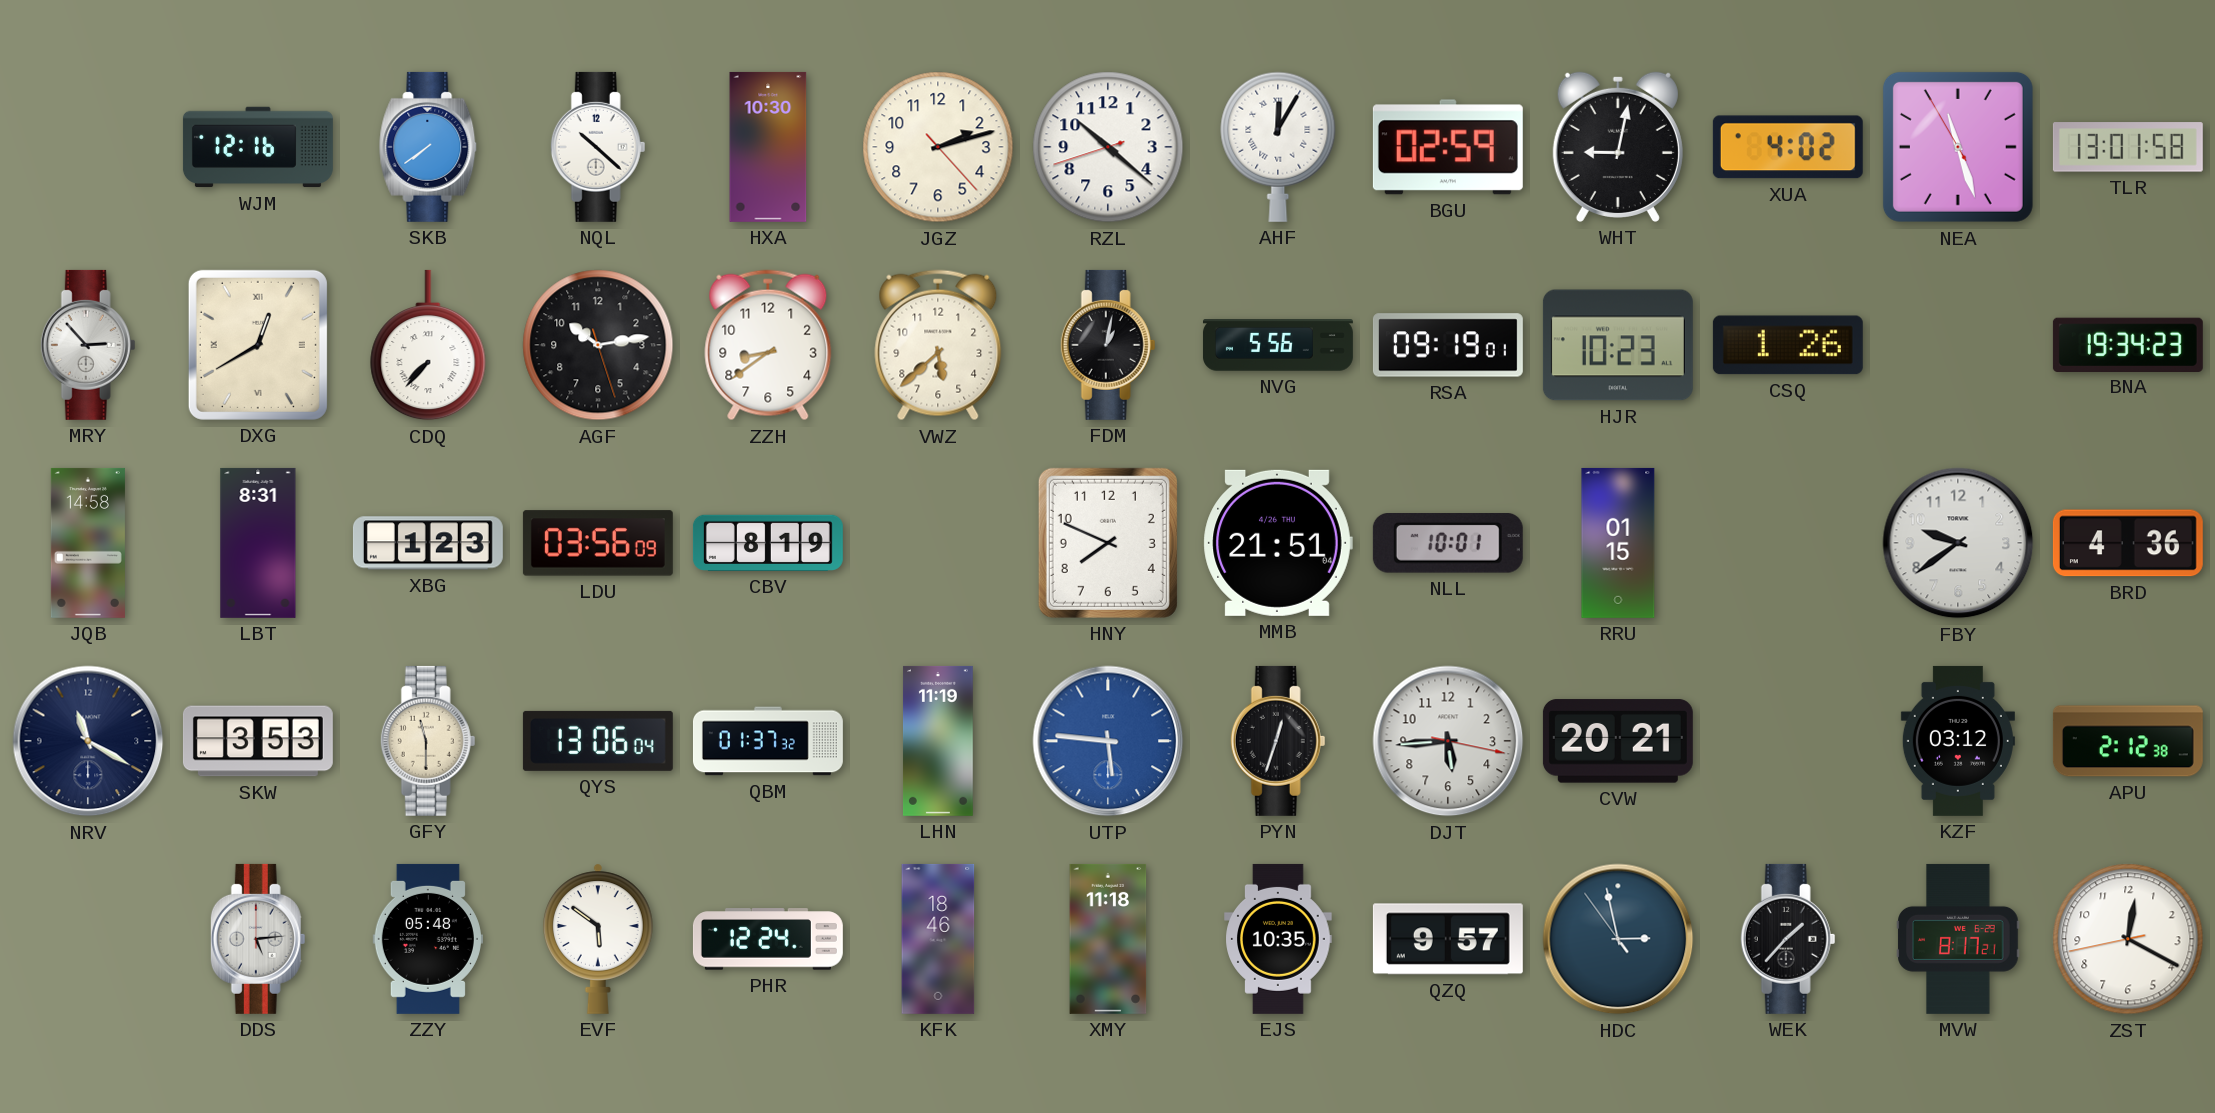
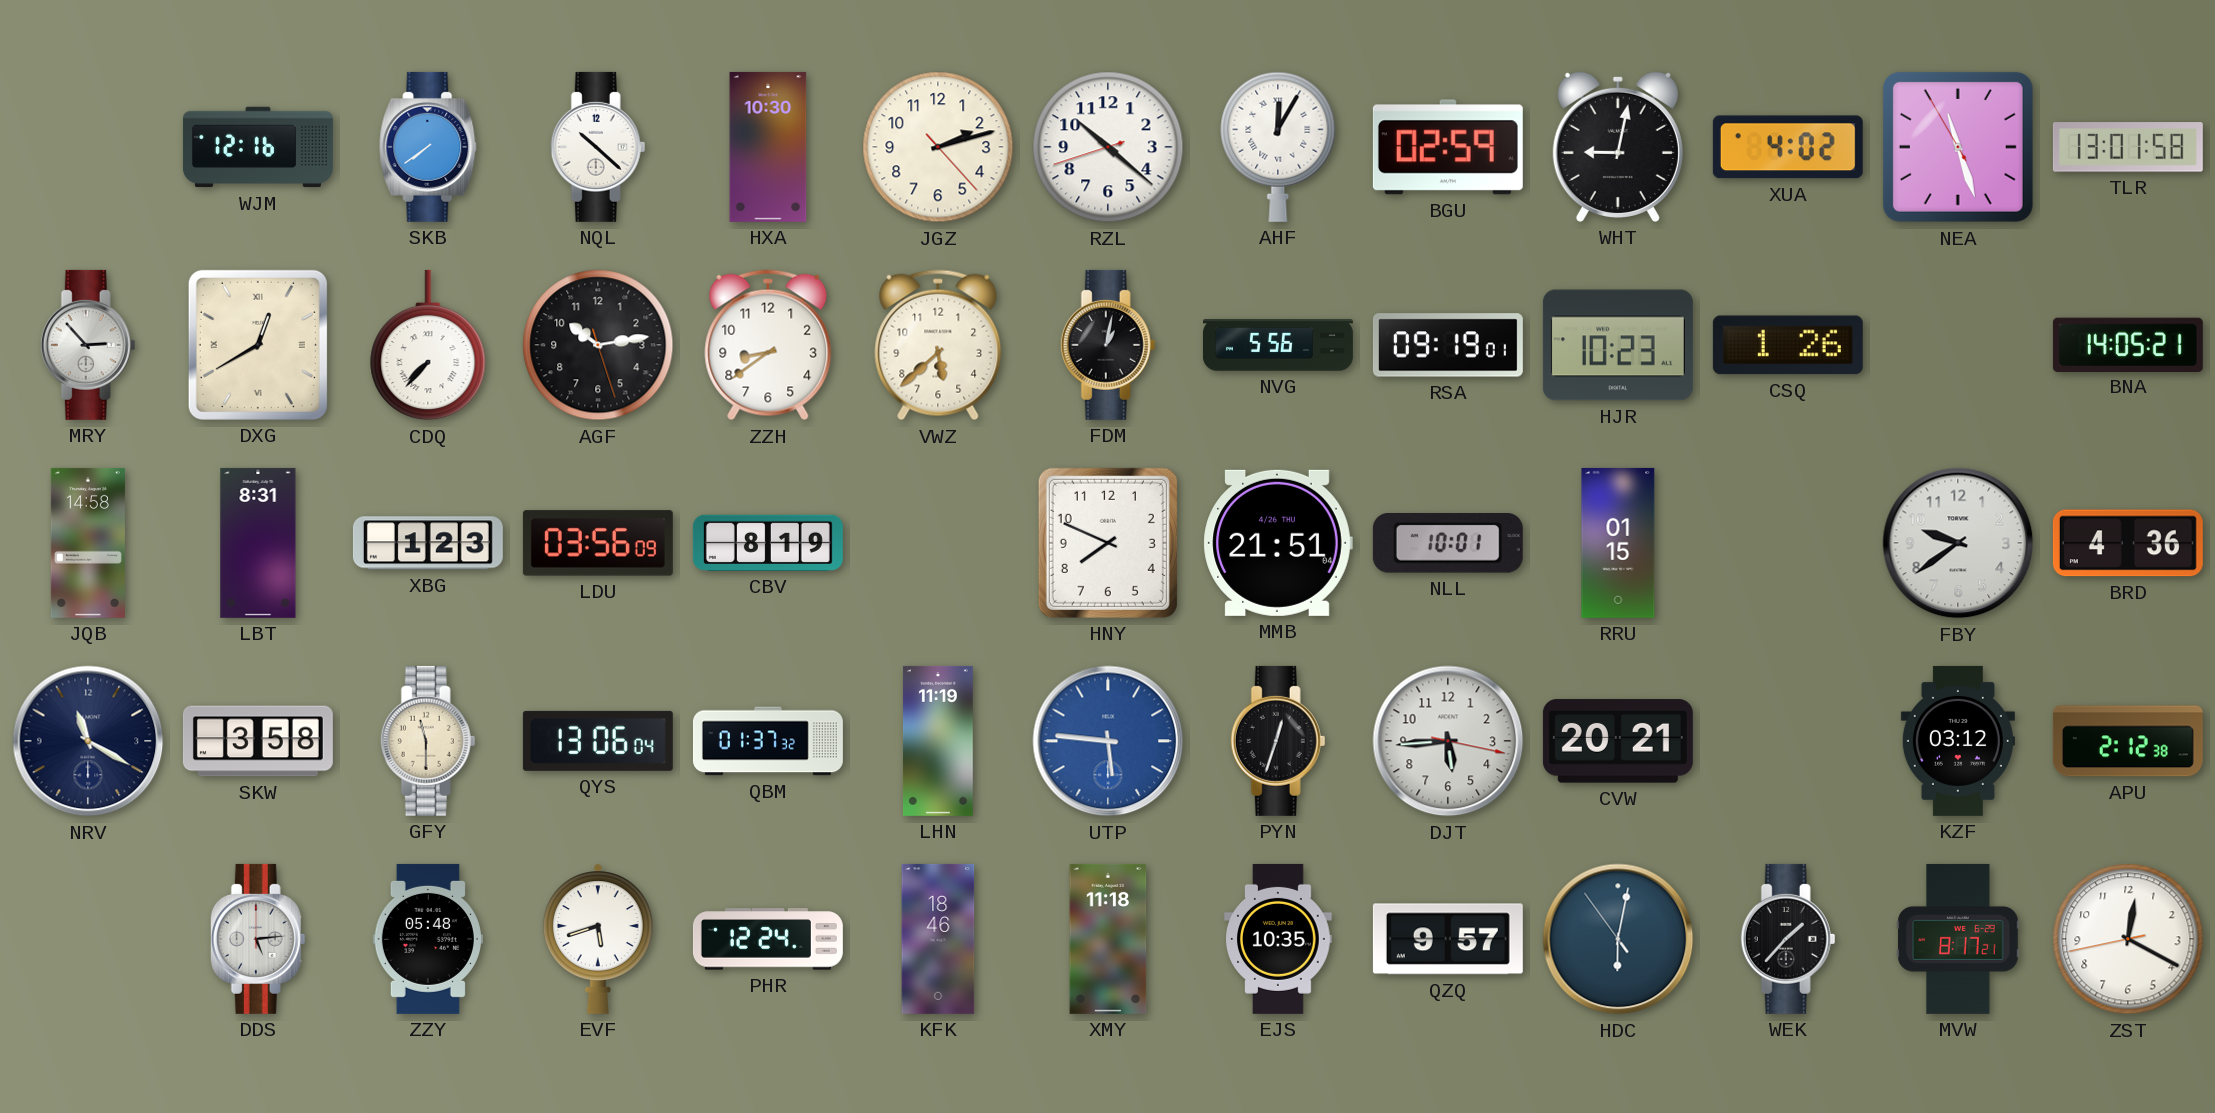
BNA: 19:34 -> 14:05
SKW: 3:53 -> 3:58
EVF: 5:51 -> 5:42
HDC: 2:57 -> 6:01
